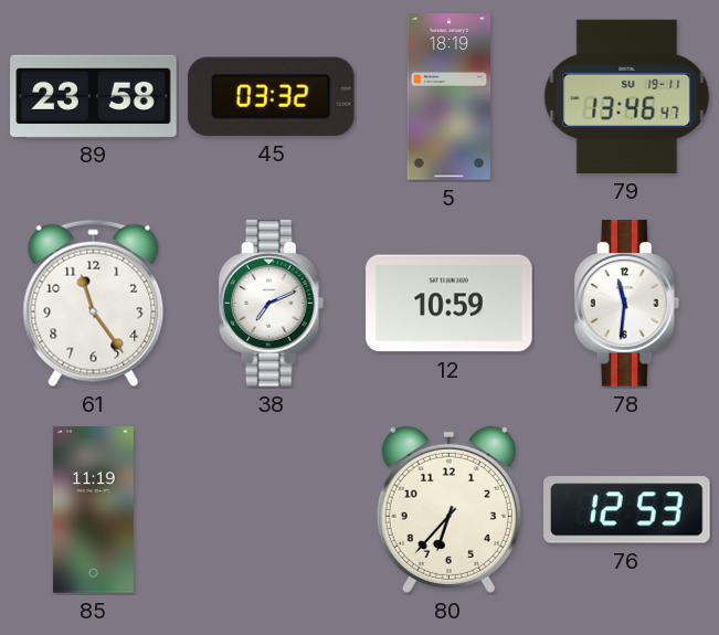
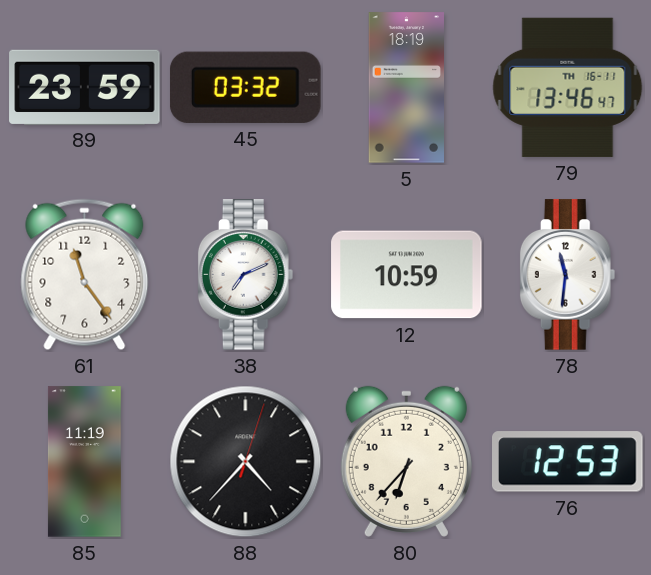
89: 23:58 -> 23:59
79 date: SU 19-11 -> TH 16-11
88: none -> 4:37
